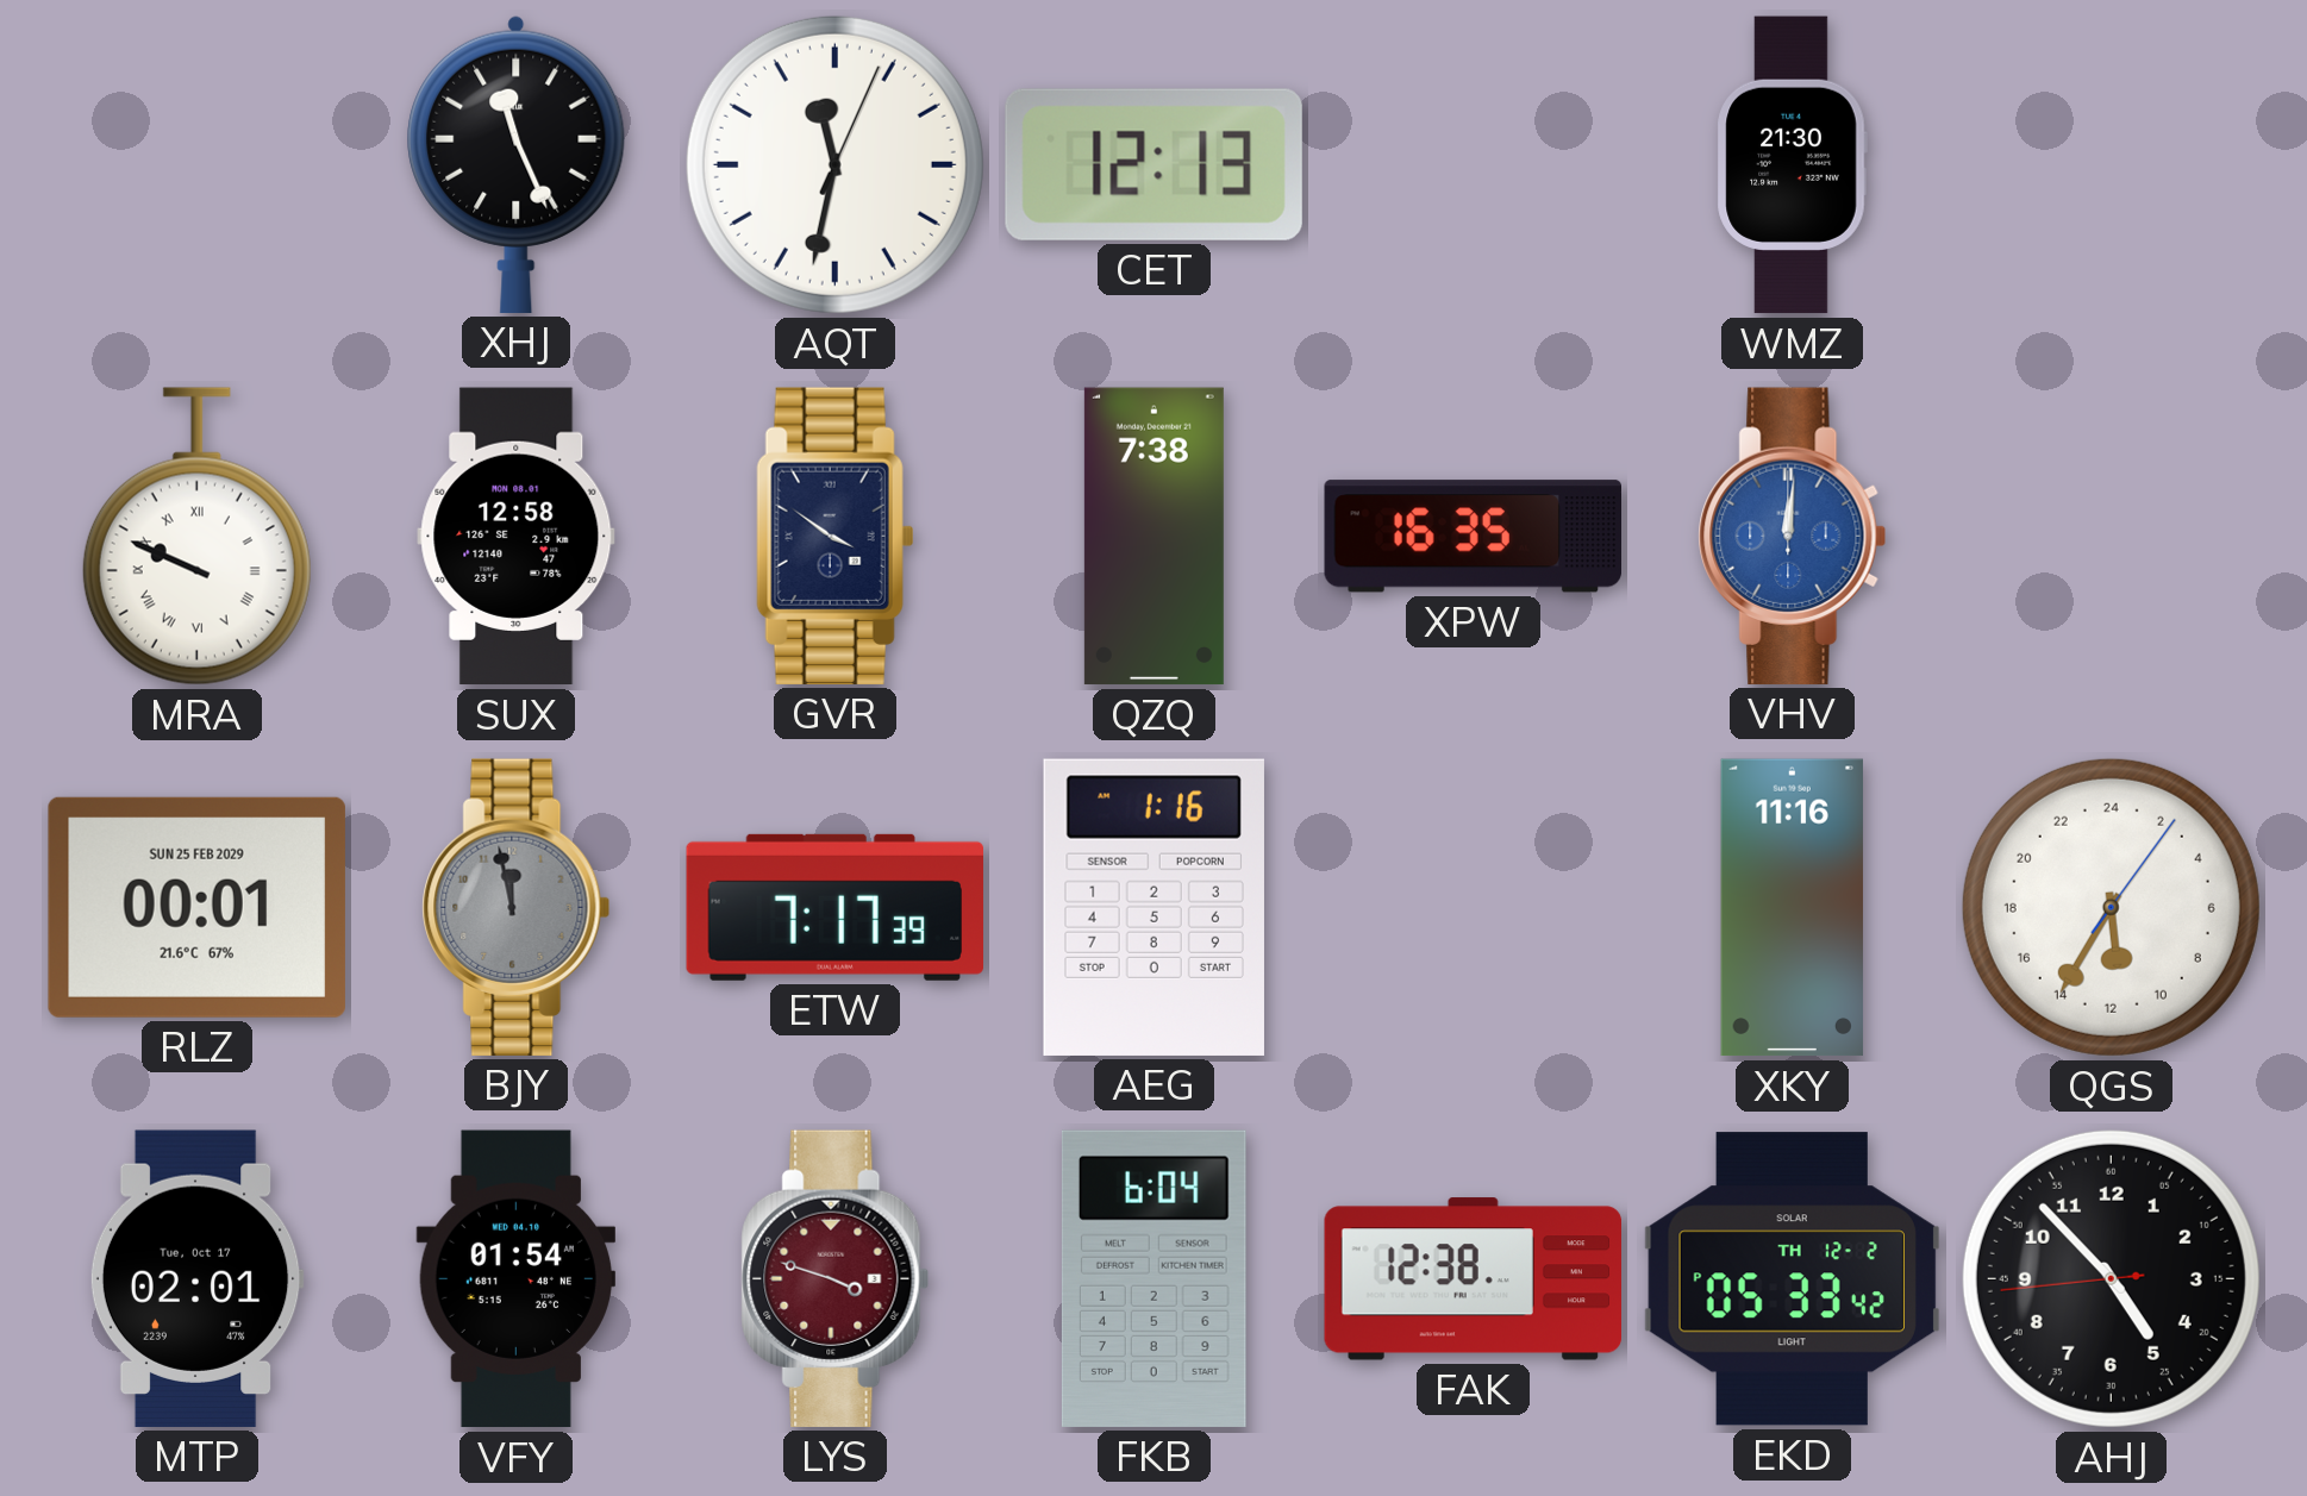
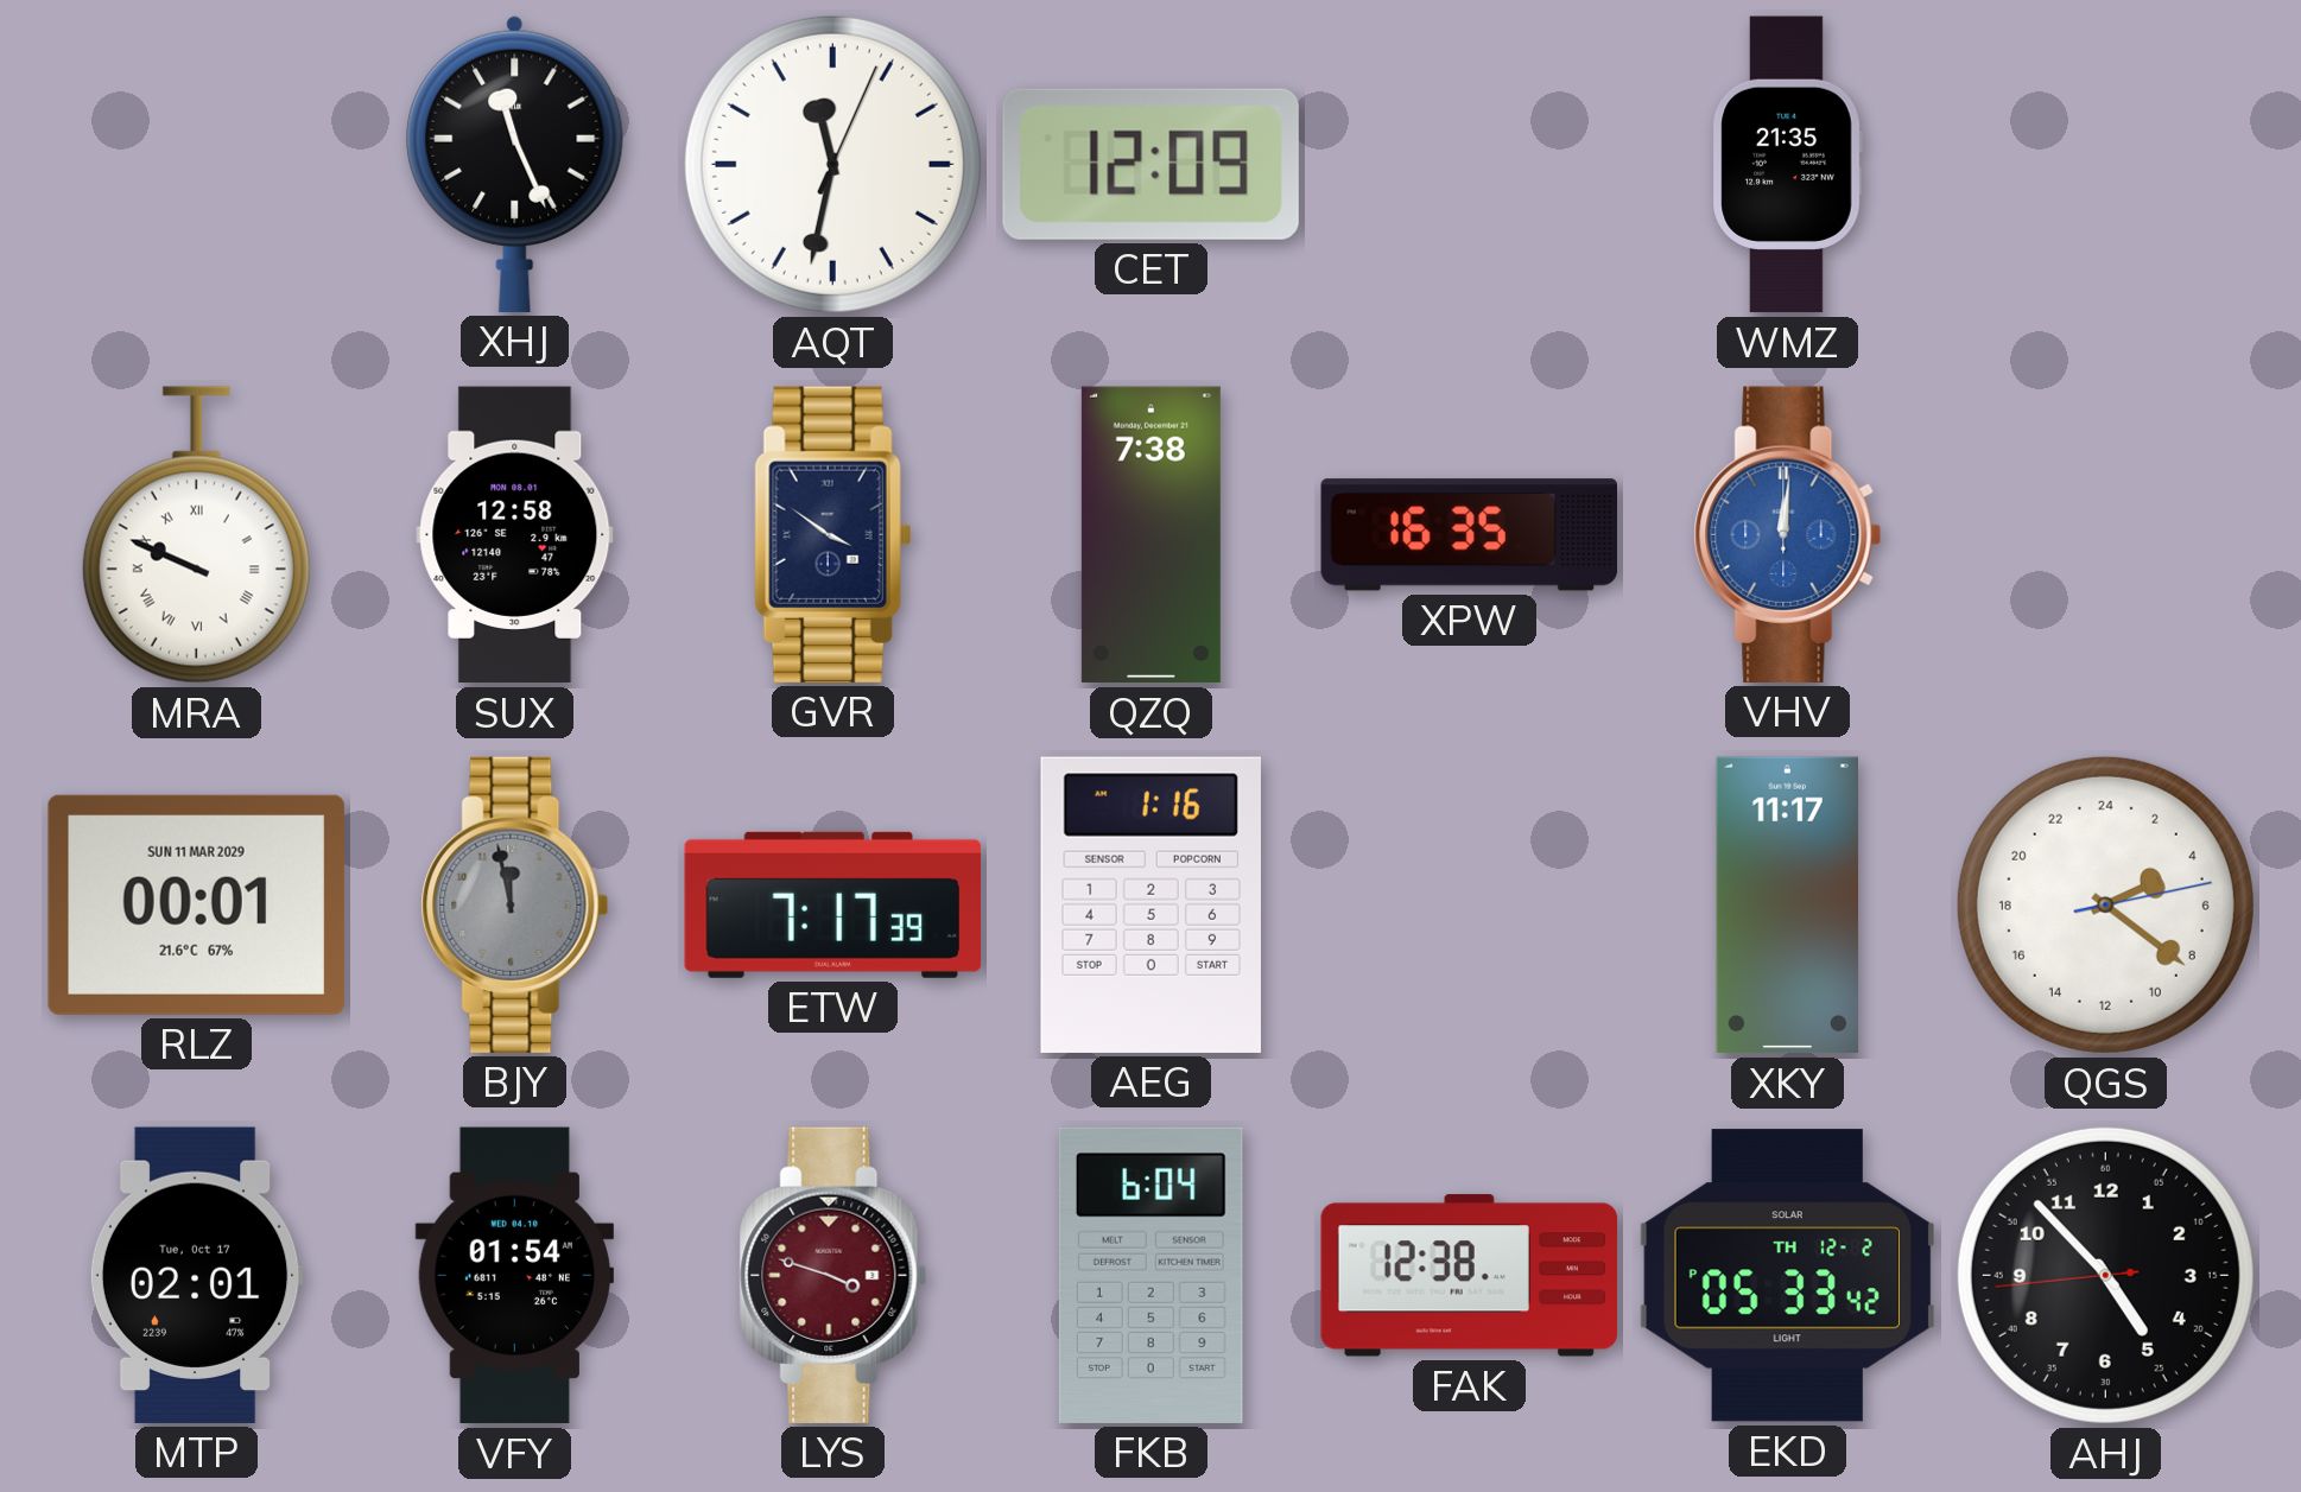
CET: 12:13 -> 12:09
WMZ: 21:30 -> 21:35
RLZ date: SUN 25 FEB 2029 -> SUN 11 MAR 2029
XKY: 11:16 -> 11:17
QGS: 11:35 -> 4:21
